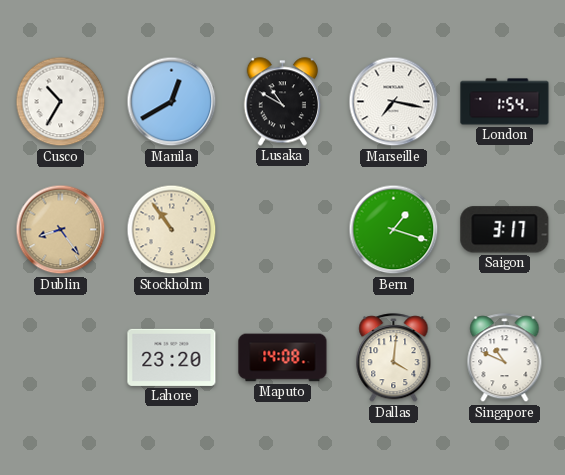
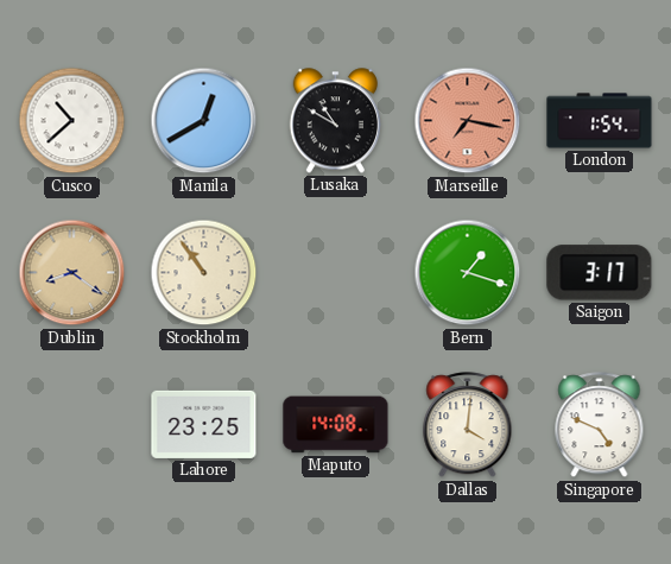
Cusco: 10:35 -> 10:38
Marseille dial: white -> salmon
Dublin: 8:24 -> 8:21
Lahore: 23:20 -> 23:25
Singapore: 10:49 -> 4:49
